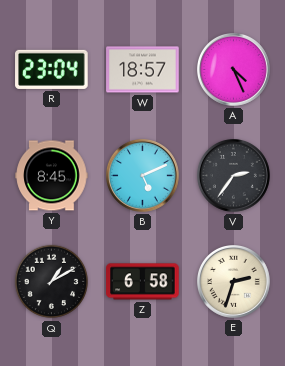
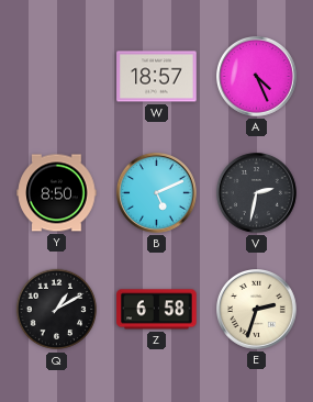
R: 23:04 -> none
Y: 8:45 -> 8:50
V: 2:36 -> 2:32
